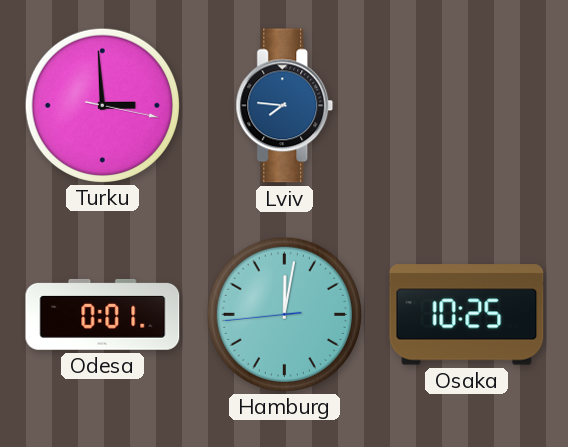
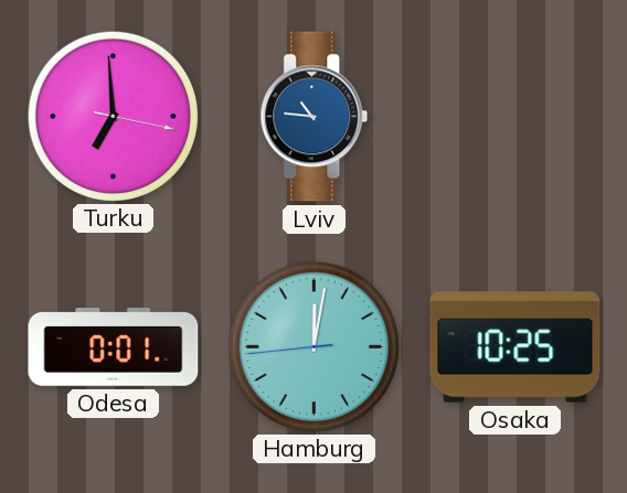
Turku: 2:59 -> 6:59
Lviv: 7:46 -> 10:46
